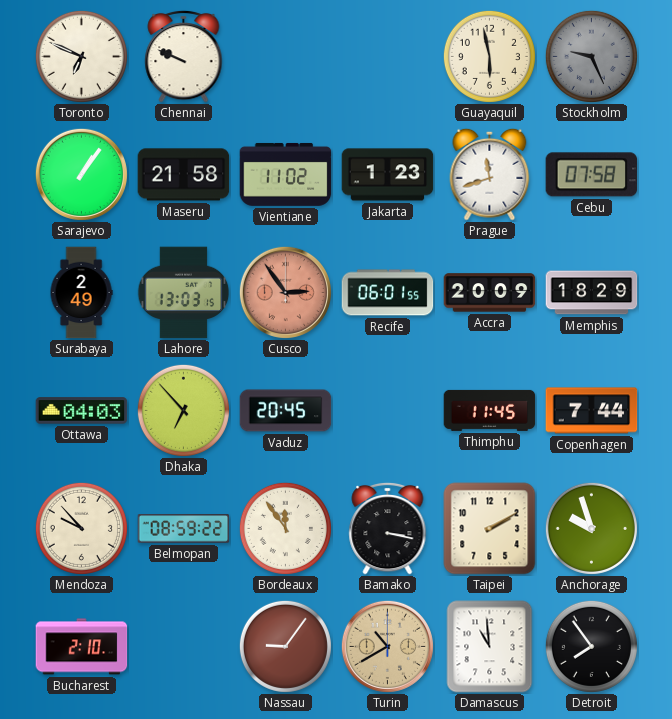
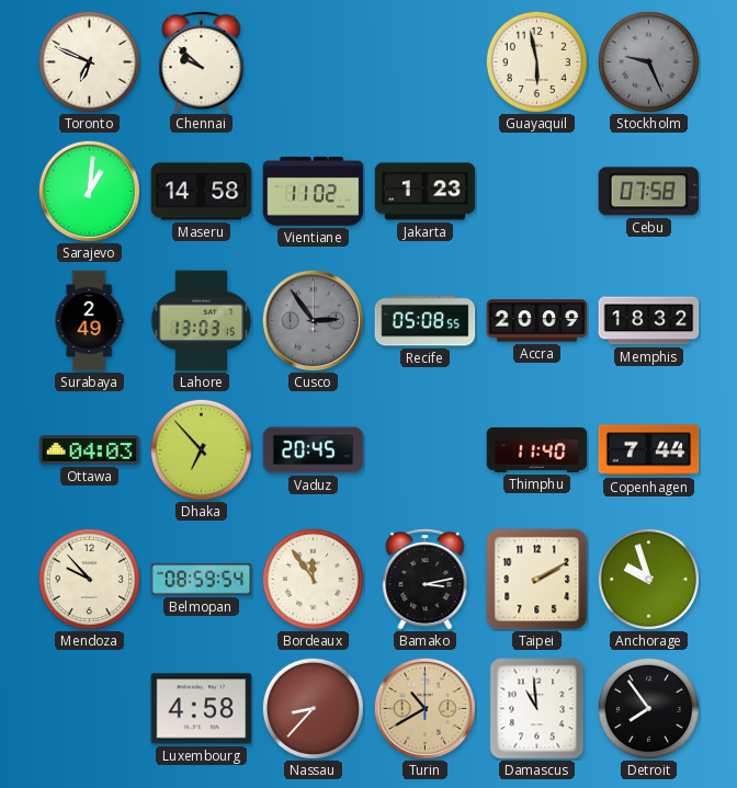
Chennai: 9:49 -> 9:52
Sarajevo: 1:06 -> 1:01
Maseru: 21:58 -> 14:58
Prague: 11:42 -> none
Cusco dial: salmon -> grey
Recife: 06:01 -> 05:08
Memphis: 18:29 -> 18:32
Thimphu: 11:45 -> 11:40
Belmopan: 08:59:22 -> 08:59:54
Bamako: 3:17 -> 3:13
Bucharest: 2:10 -> none
Luxembourg: none -> 4:58
Nassau: 9:06 -> 8:37
